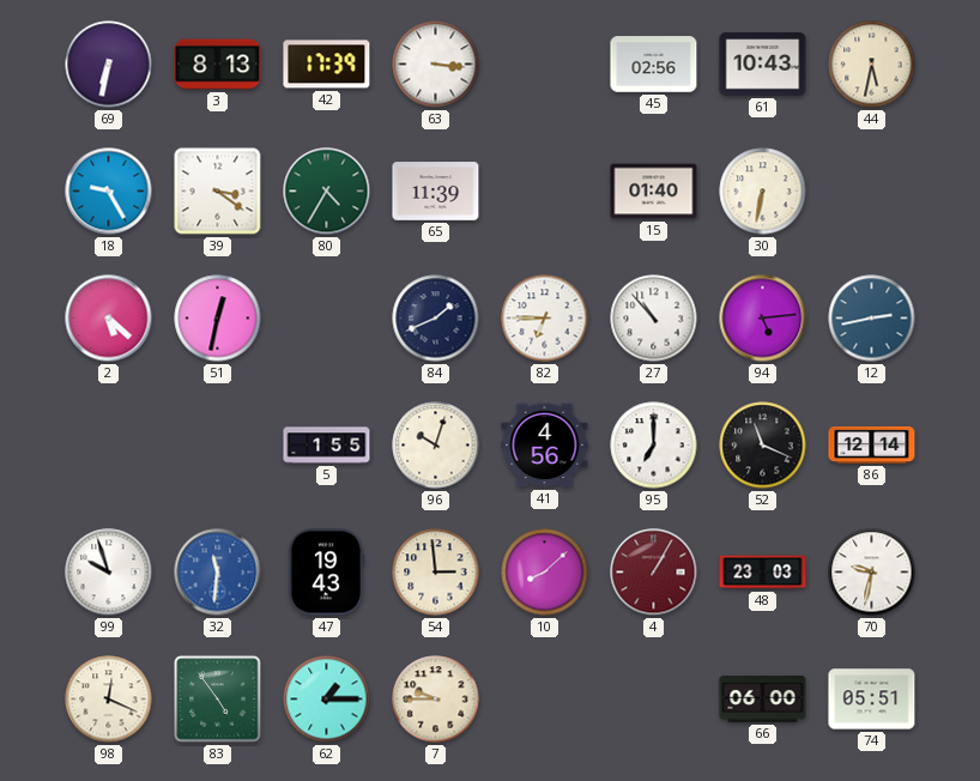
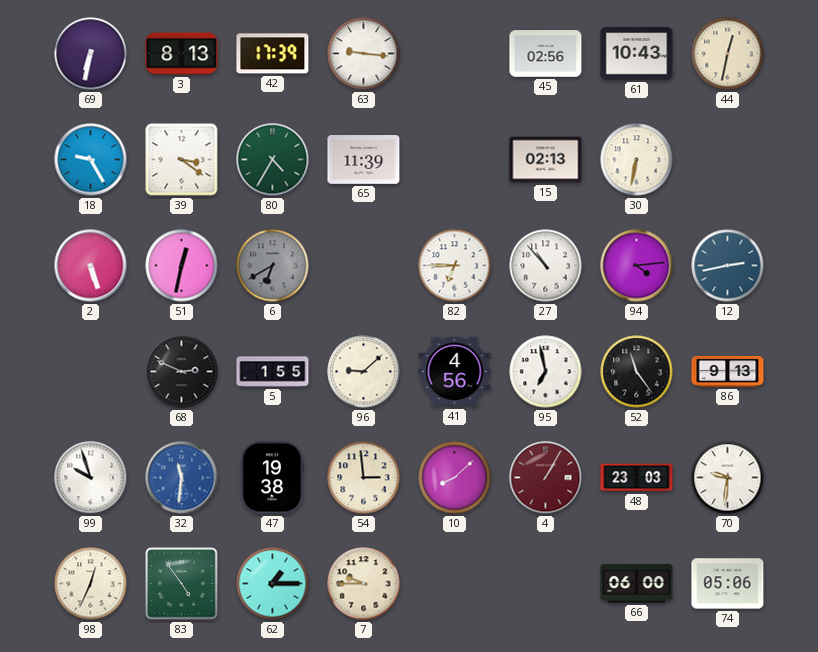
63: 3:16 -> 9:16
44: 5:32 -> 12:32
15: 01:40 -> 02:13
2: 5:22 -> 5:27
6: none -> 6:40
84: 1:41 -> none
94: 5:14 -> 4:14
68: none -> 2:49
96: 10:03 -> 9:08
95: 7:00 -> 6:58
52: 11:19 -> 11:24
86: 12:14 -> 9:13
47: 19:43 -> 19:38
70: 9:32 -> 9:31
98: 12:19 -> 12:34
74: 05:51 -> 05:06
